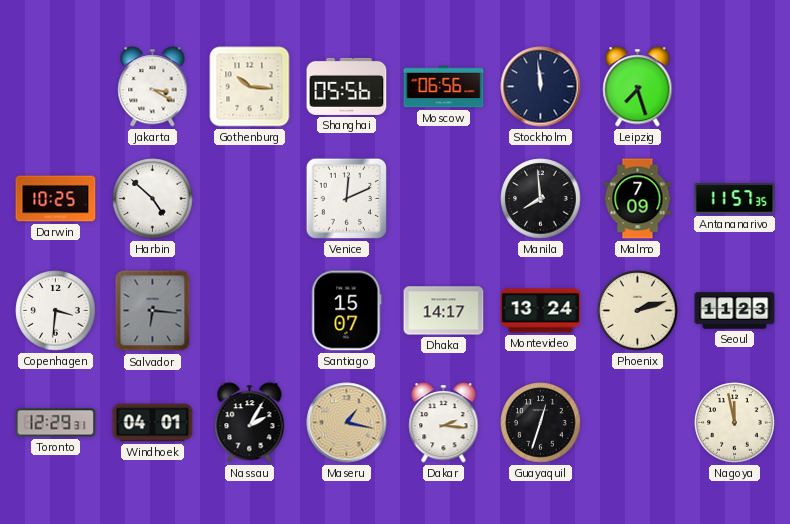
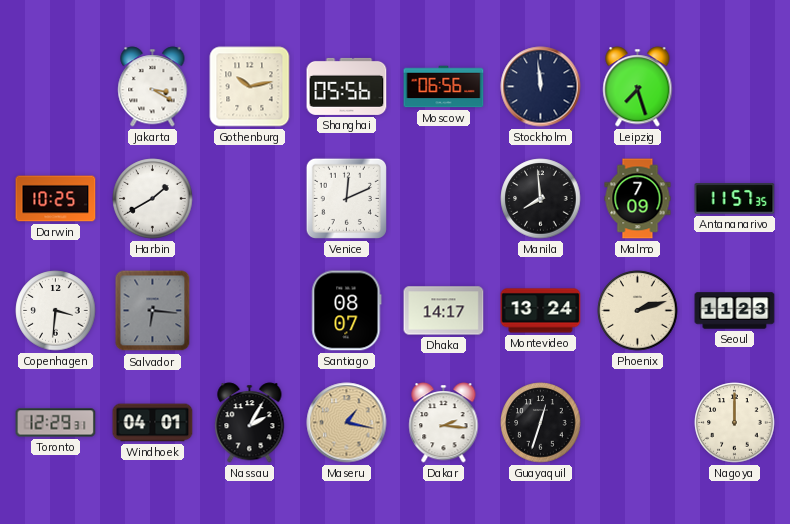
Gothenburg: 10:16 -> 10:13
Harbin: 4:52 -> 1:40
Santiago: 15:07 -> 08:07
Nagoya: 11:58 -> 12:00
